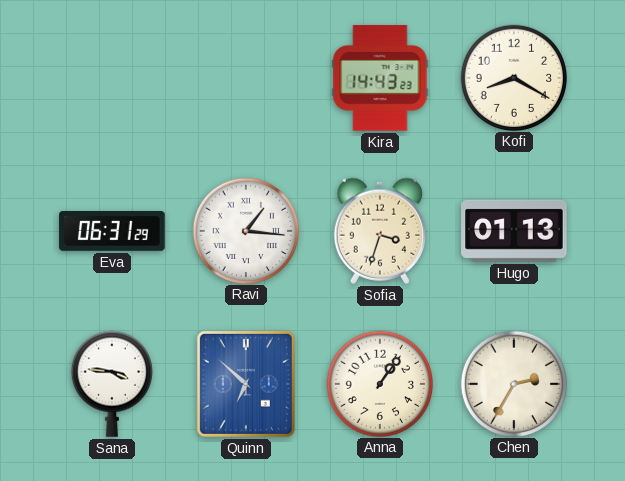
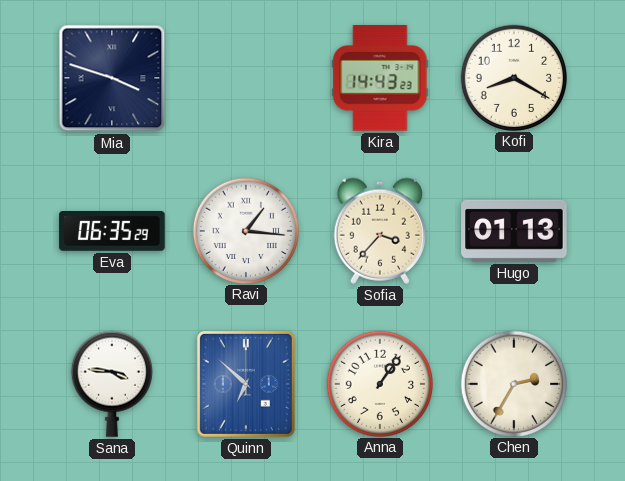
Mia: none -> 3:48
Eva: 06:31 -> 06:35
Sofia: 3:33 -> 3:37
